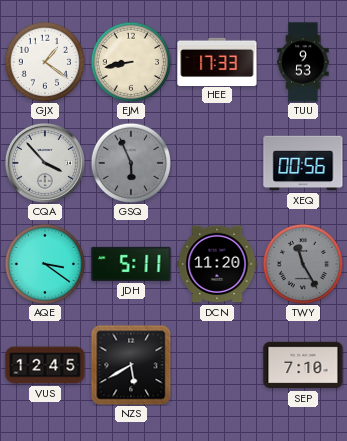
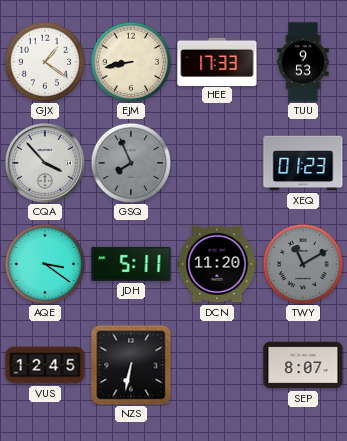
GSQ: 5:56 -> 7:56
XEQ: 00:56 -> 01:23
TWY: 11:25 -> 11:10
NZS: 5:40 -> 6:32
SEP: 7:10 -> 8:07
